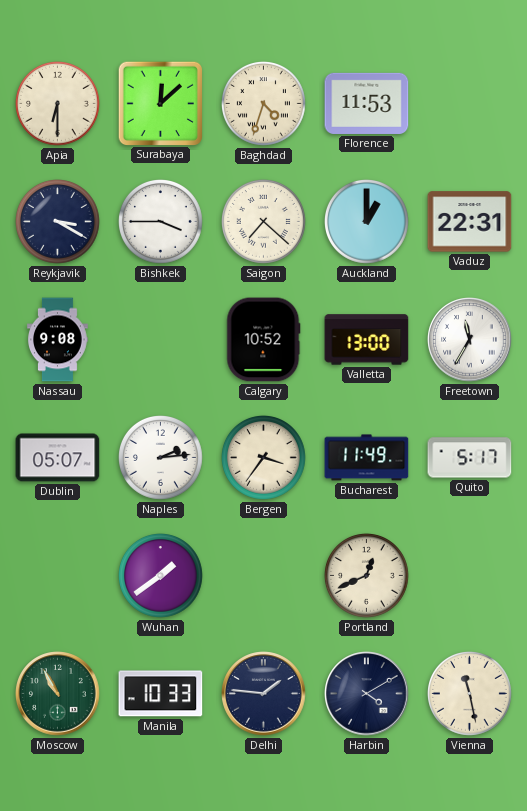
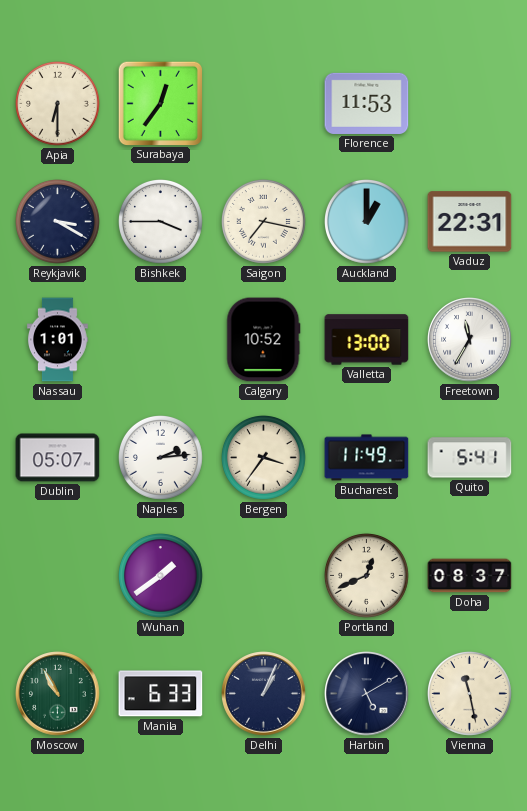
Surabaya: 12:08 -> 12:36
Baghdad: 4:33 -> none
Saigon: 7:22 -> 7:17
Nassau: 9:08 -> 1:01
Quito: 5:17 -> 5:41
Doha: none -> 08:37
Manila: 10:33 -> 6:33
Delhi: 1:46 -> 1:04
Harbin: 4:10 -> 5:10
